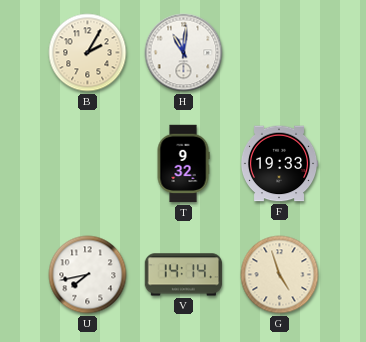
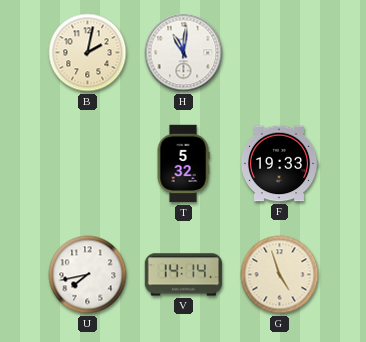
B: 2:05 -> 2:02
T: 9:32 -> 5:32
